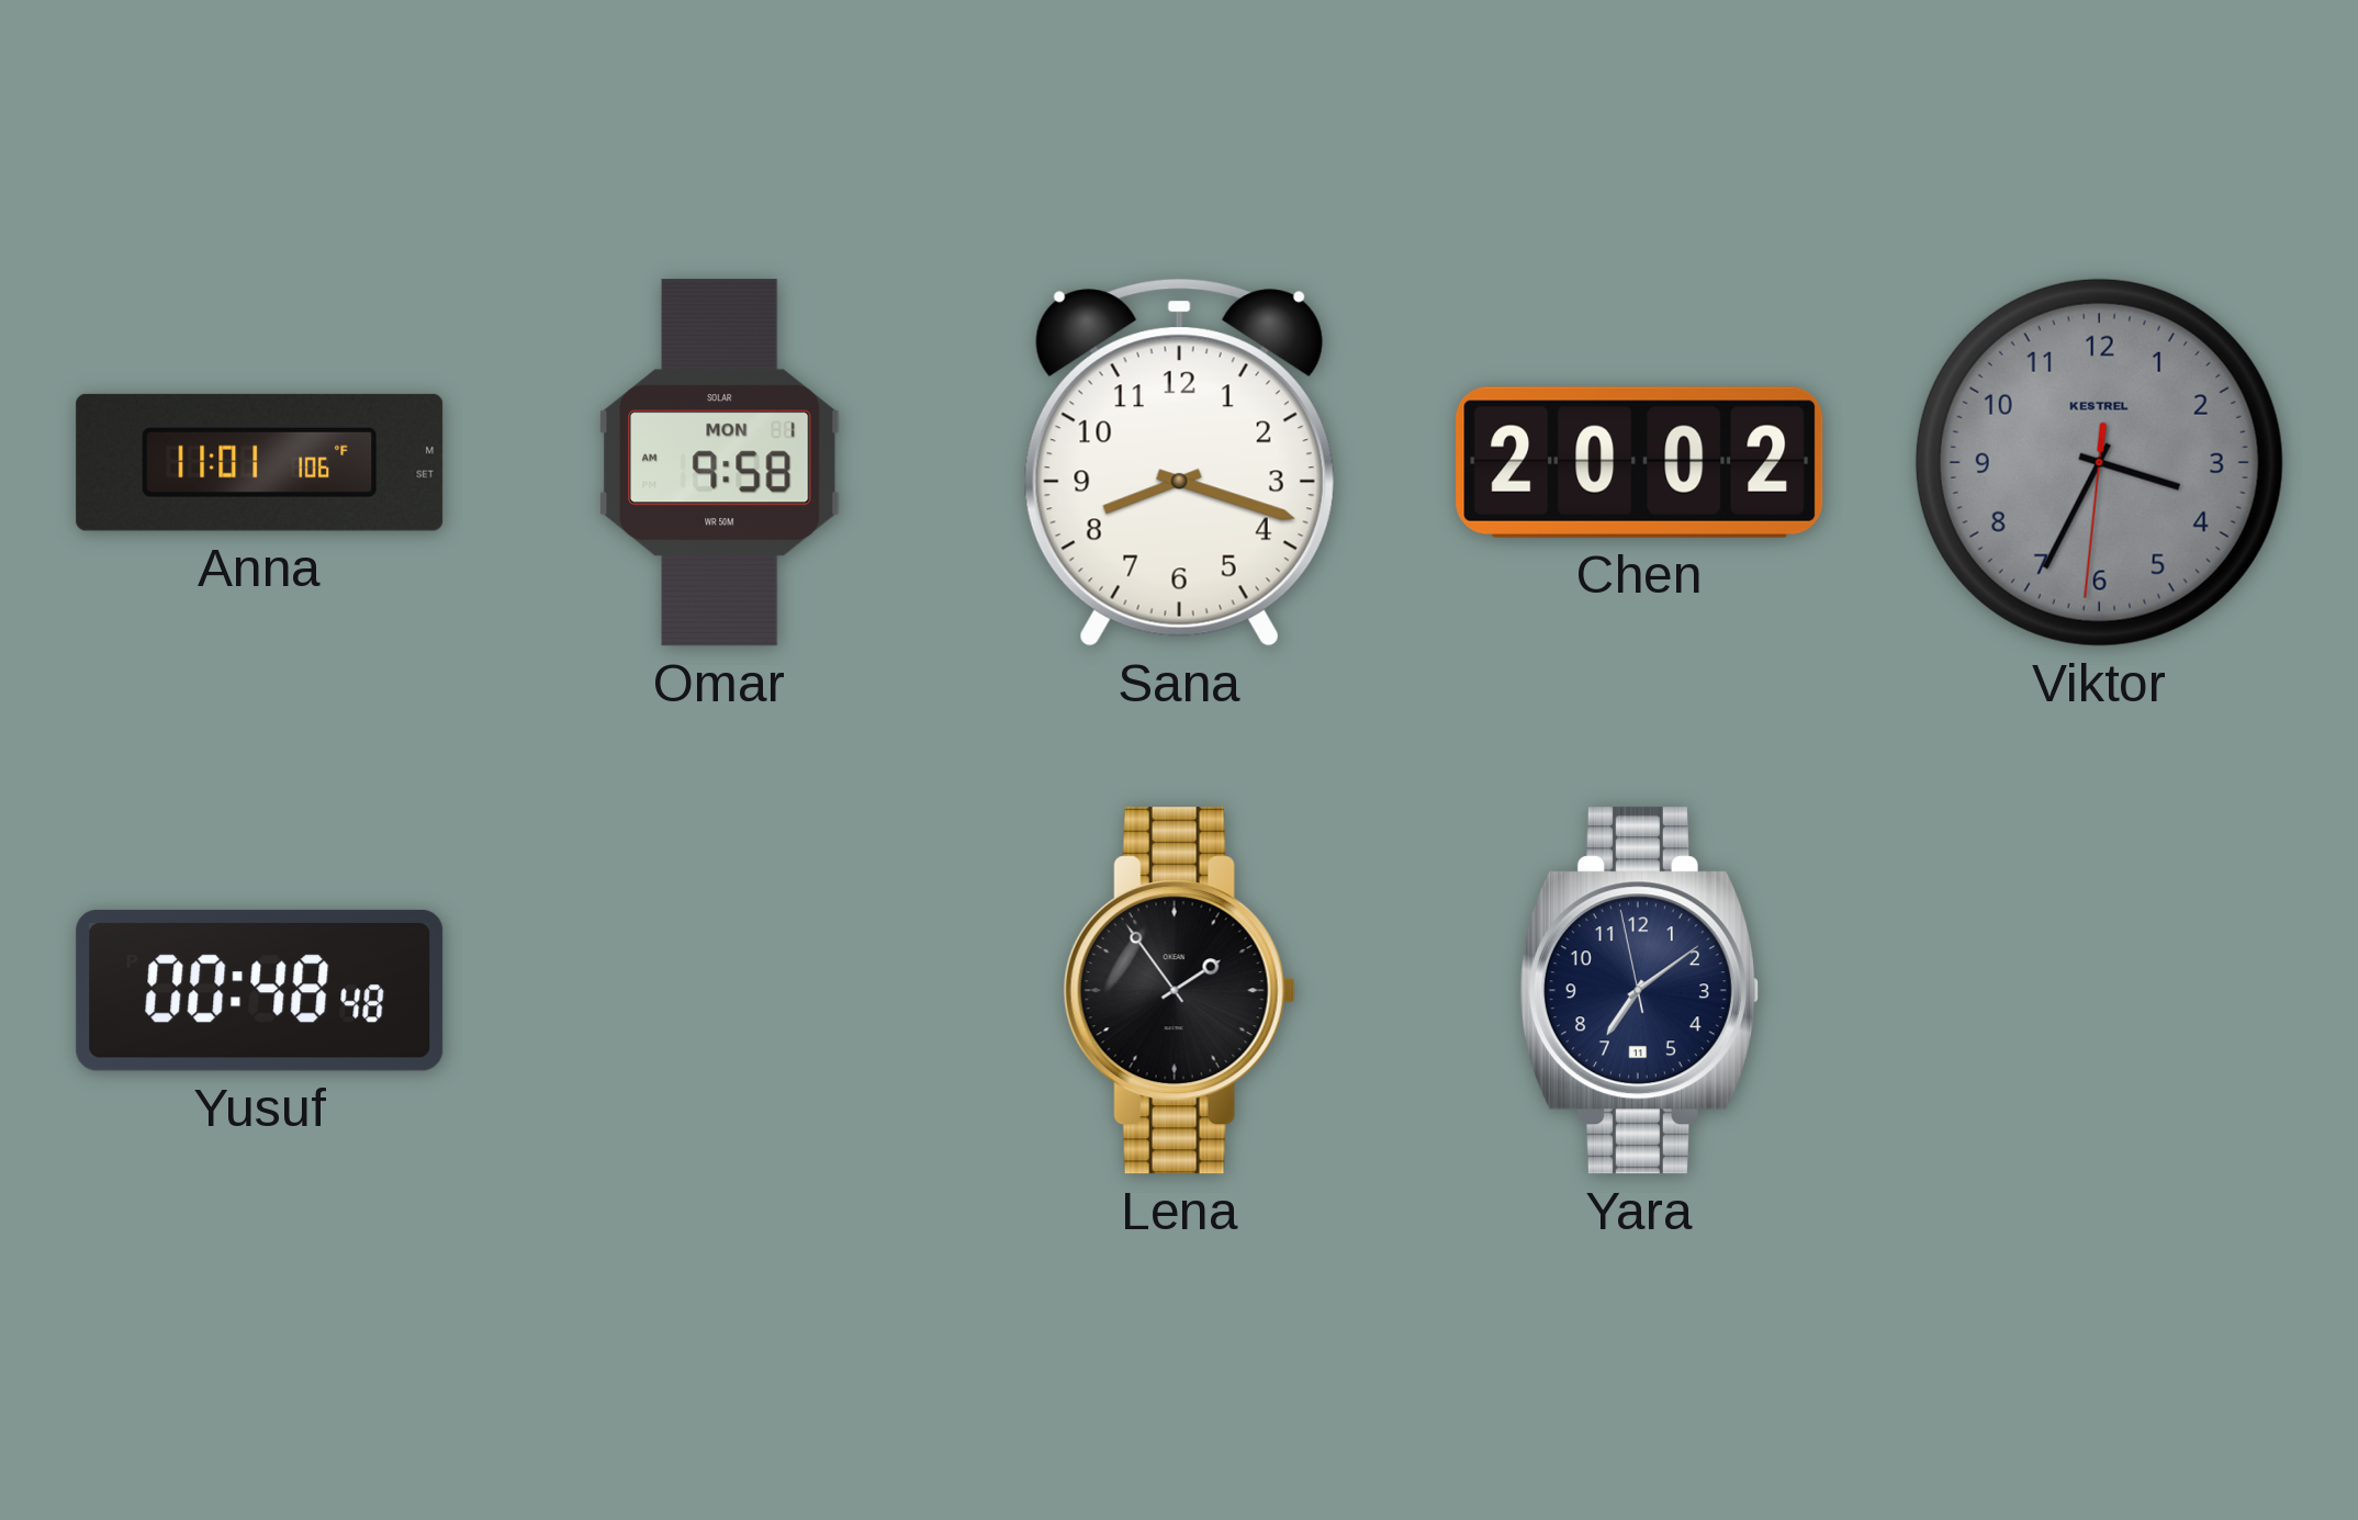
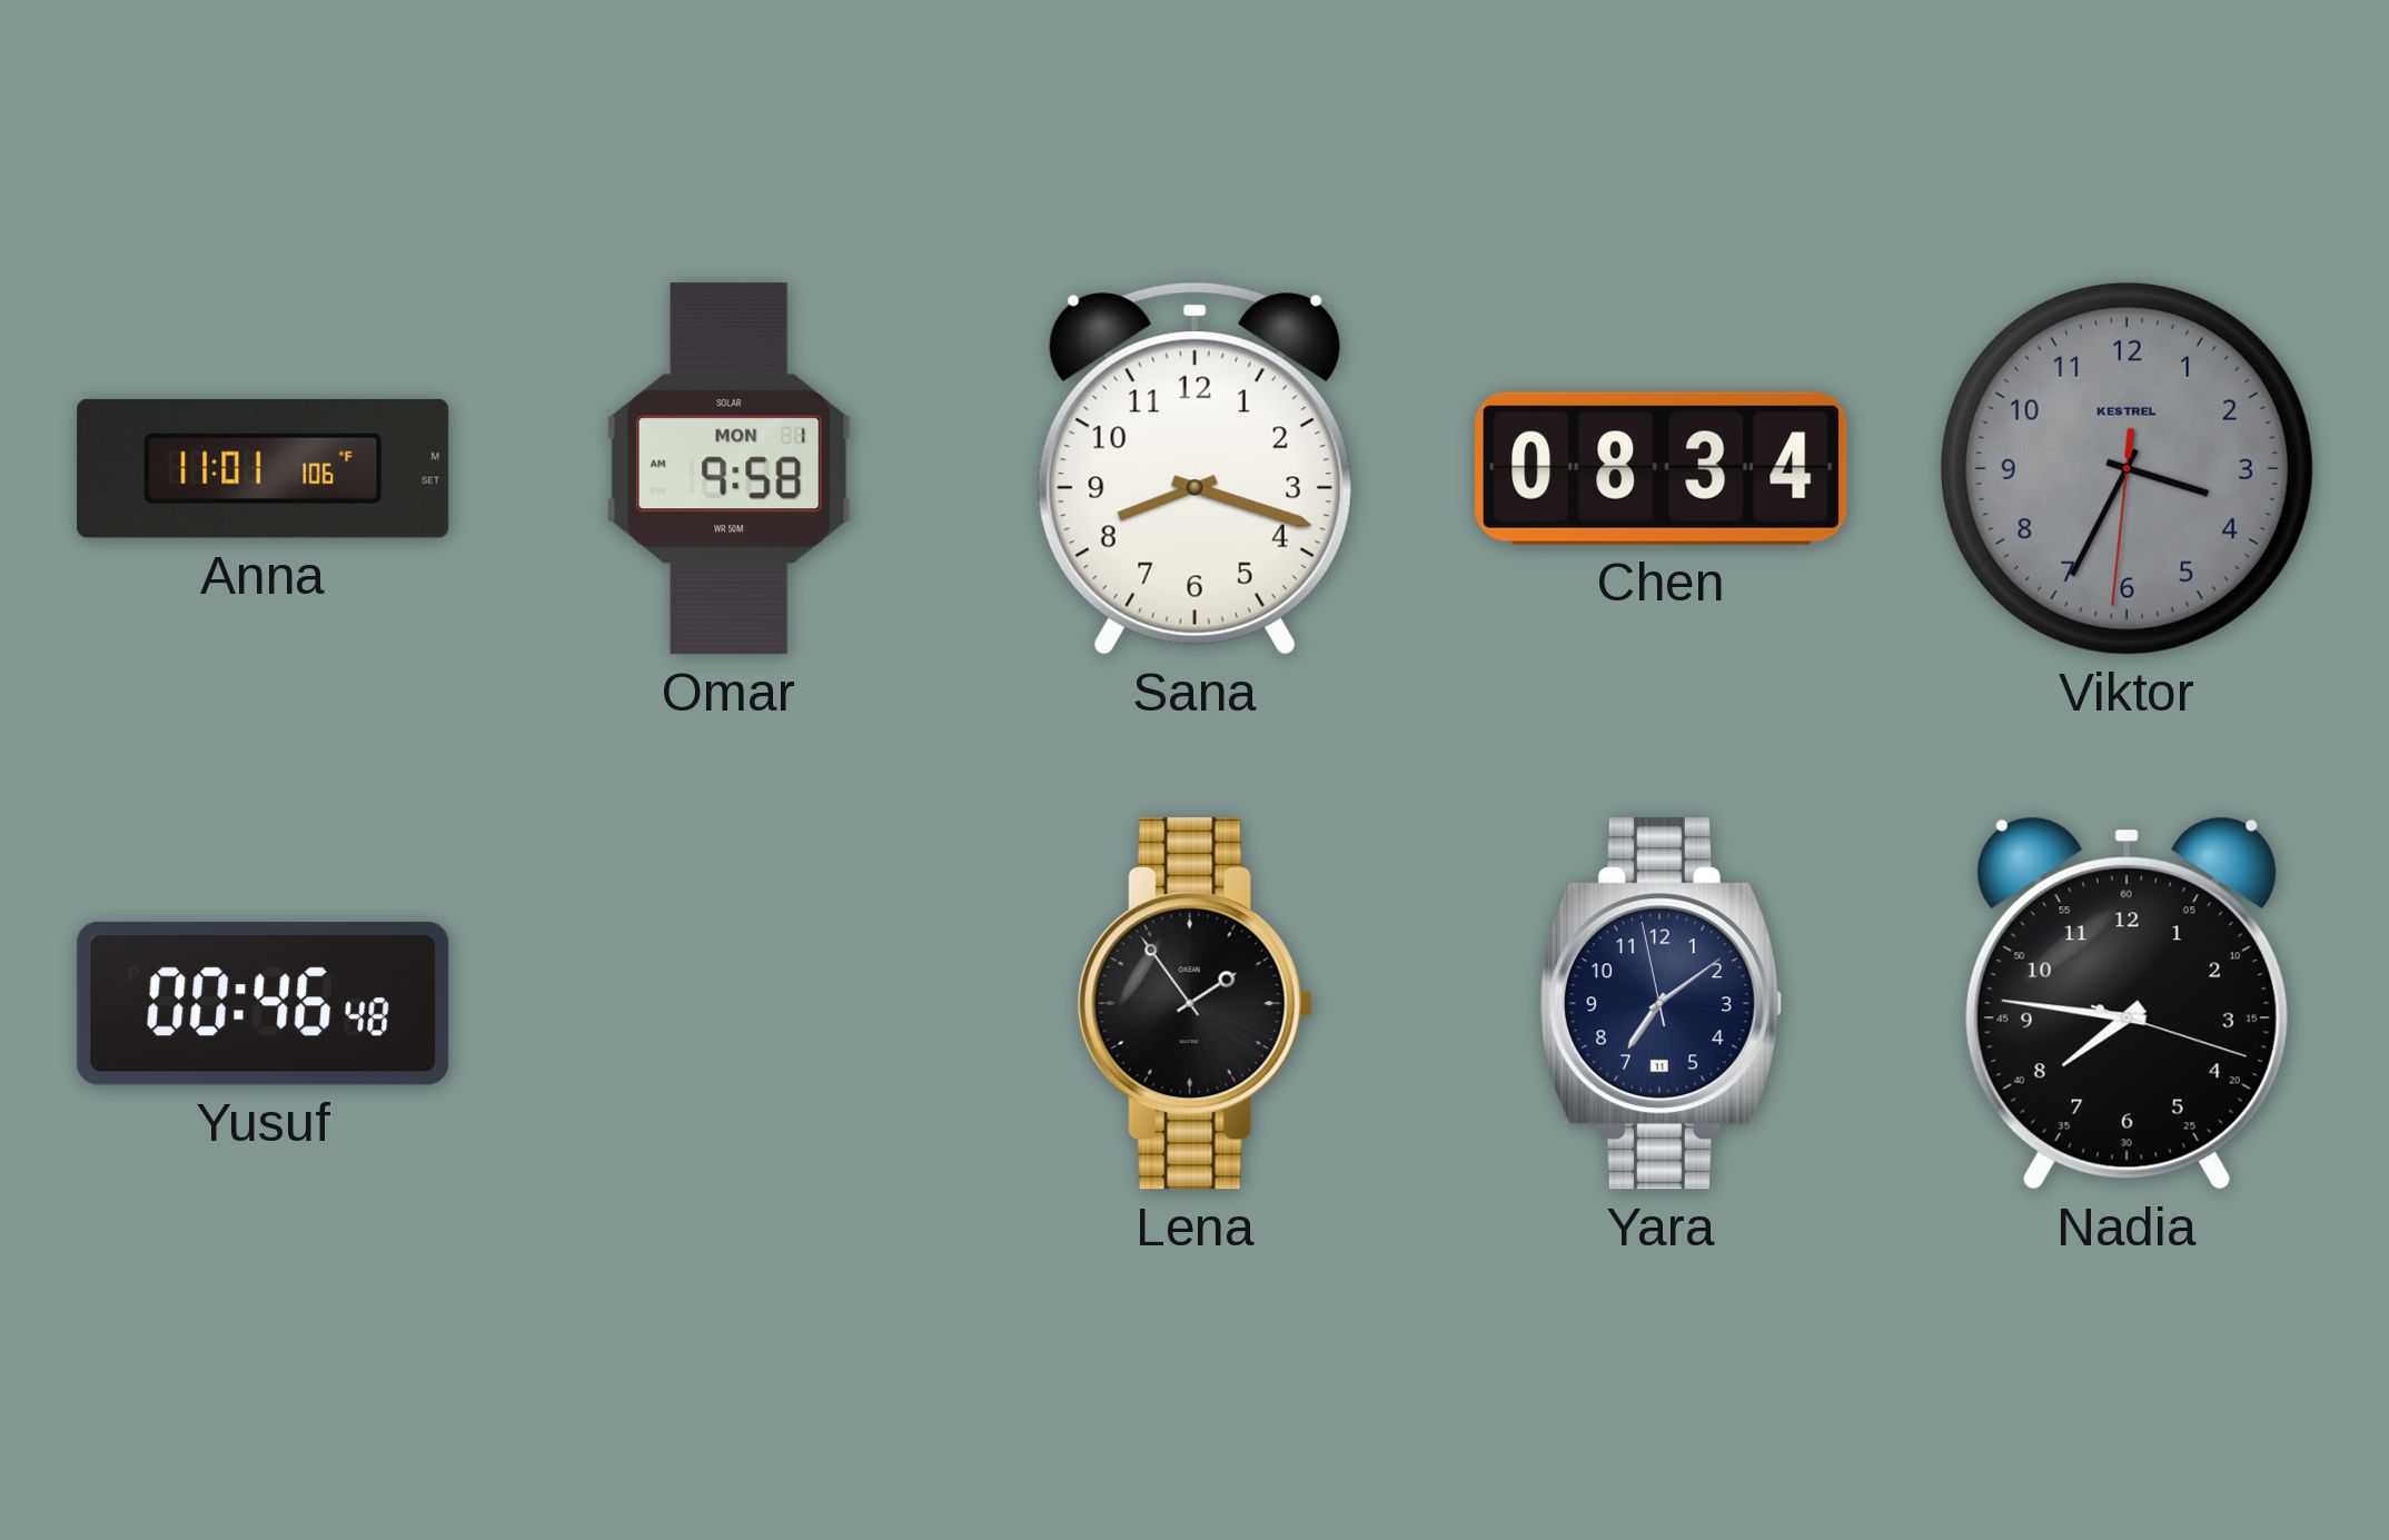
Chen: 20:02 -> 08:34
Yusuf: 00:48 -> 00:46
Nadia: none -> 7:46
